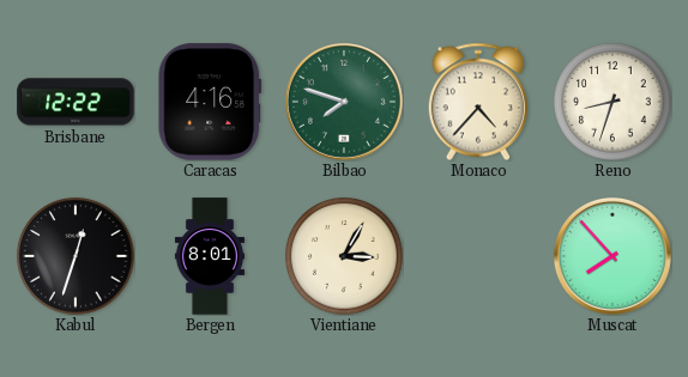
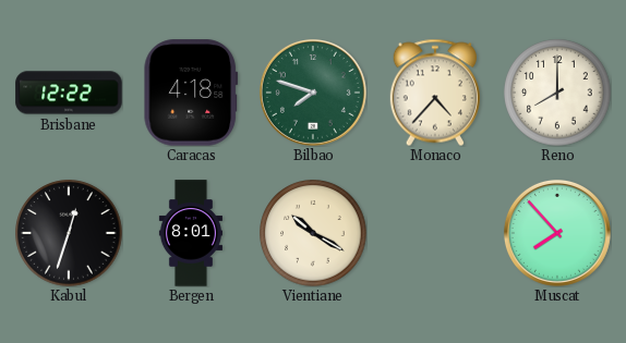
Caracas: 4:16 -> 4:18
Reno: 8:33 -> 8:00
Vientiane: 3:05 -> 10:20
